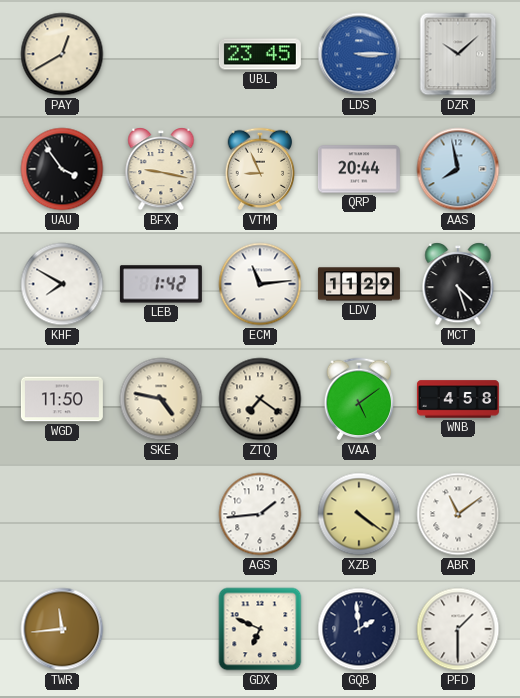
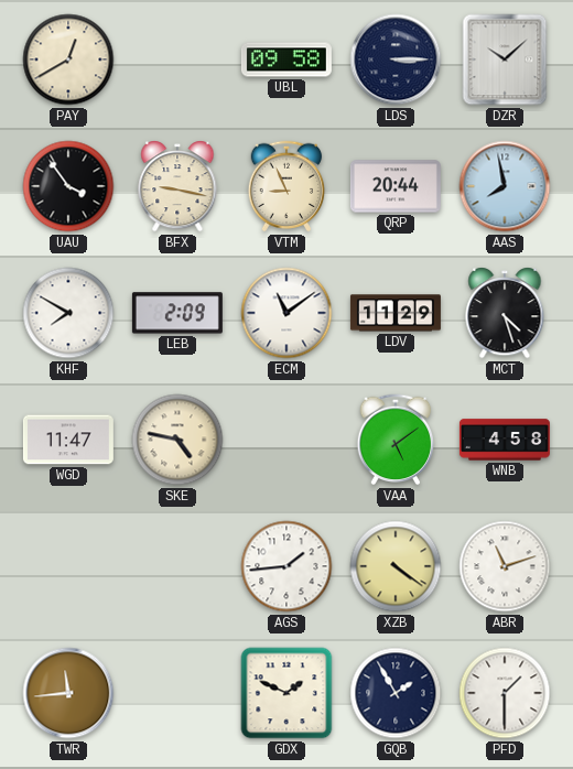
UBL: 23:45 -> 09:58
LDS dial: blue -> navy
LEB: 1:42 -> 2:09
ECM: 11:14 -> 11:09
WGD: 11:50 -> 11:47
ZTQ: 7:21 -> none
ABR: 11:09 -> 11:12
GDX: 6:49 -> 1:49
GQB: 1:59 -> 1:55
